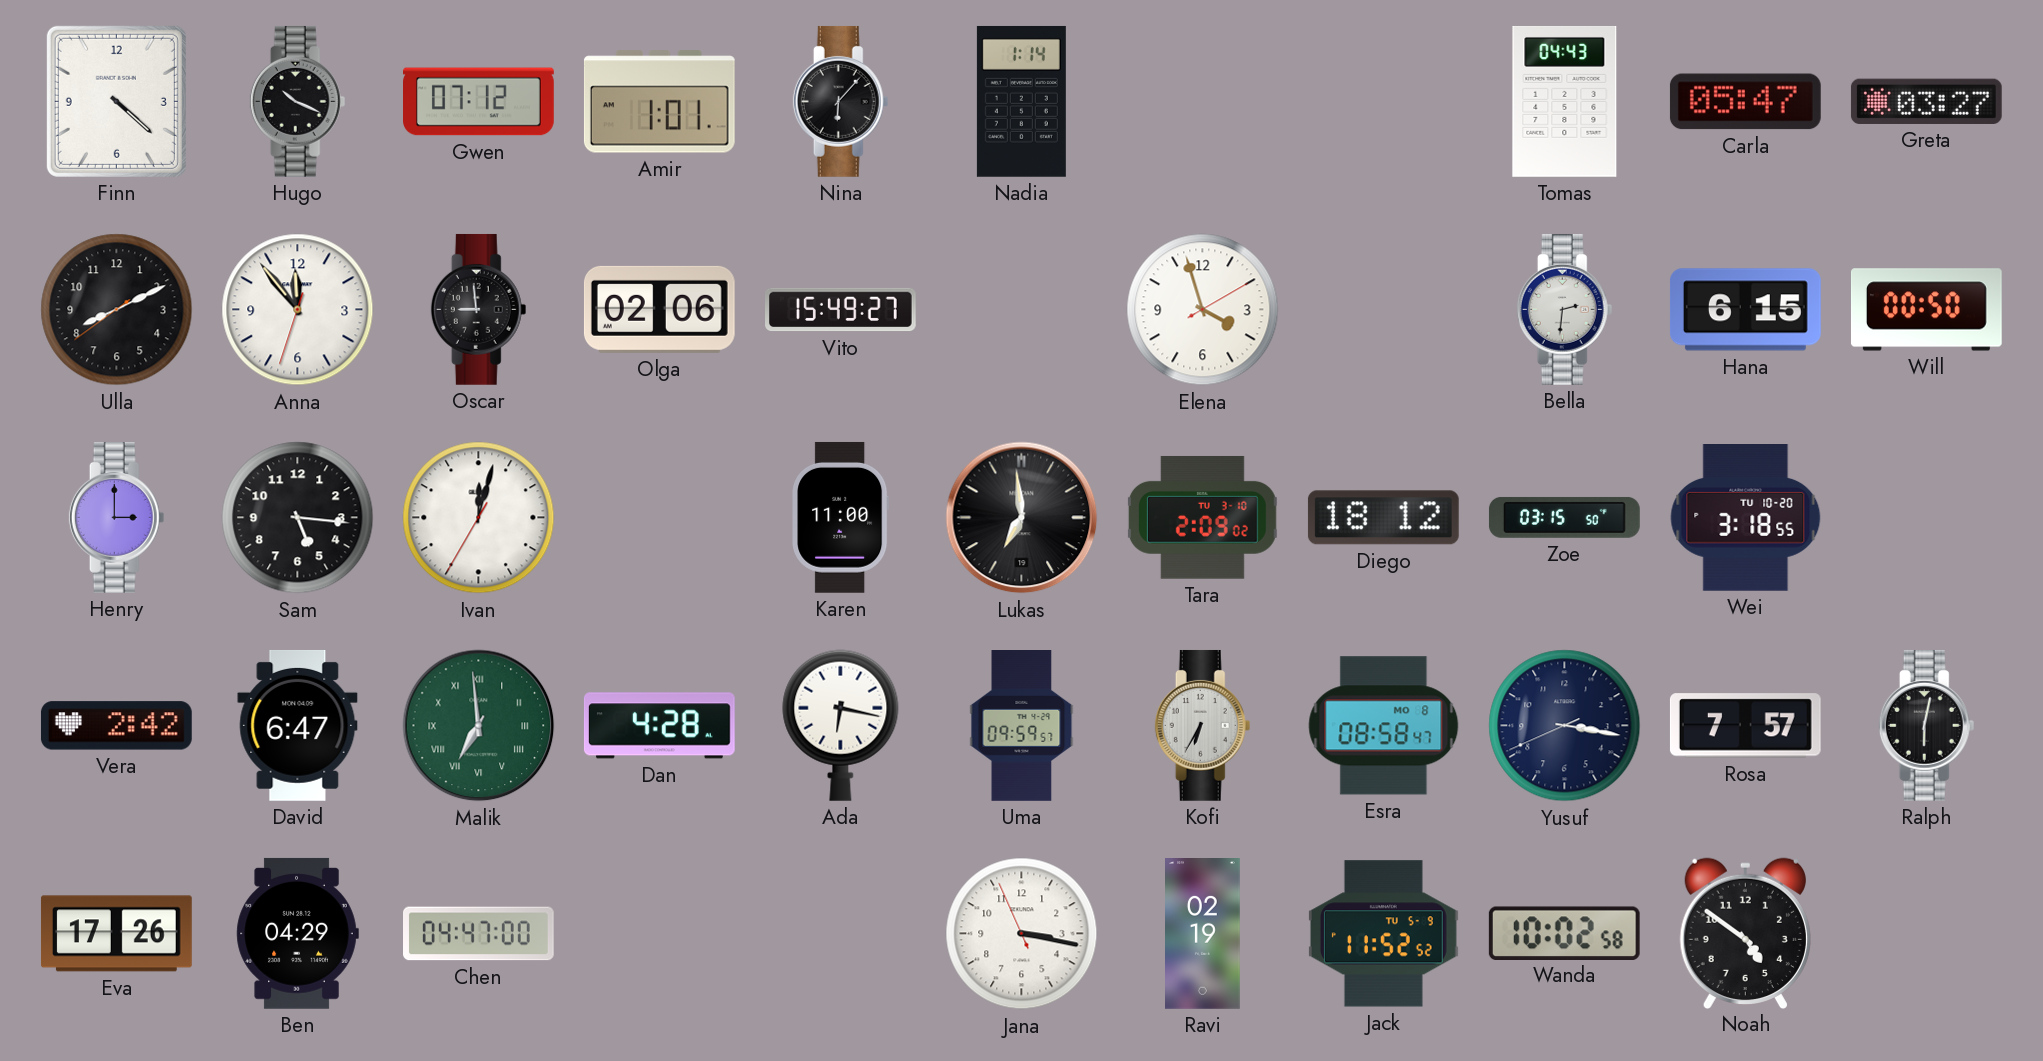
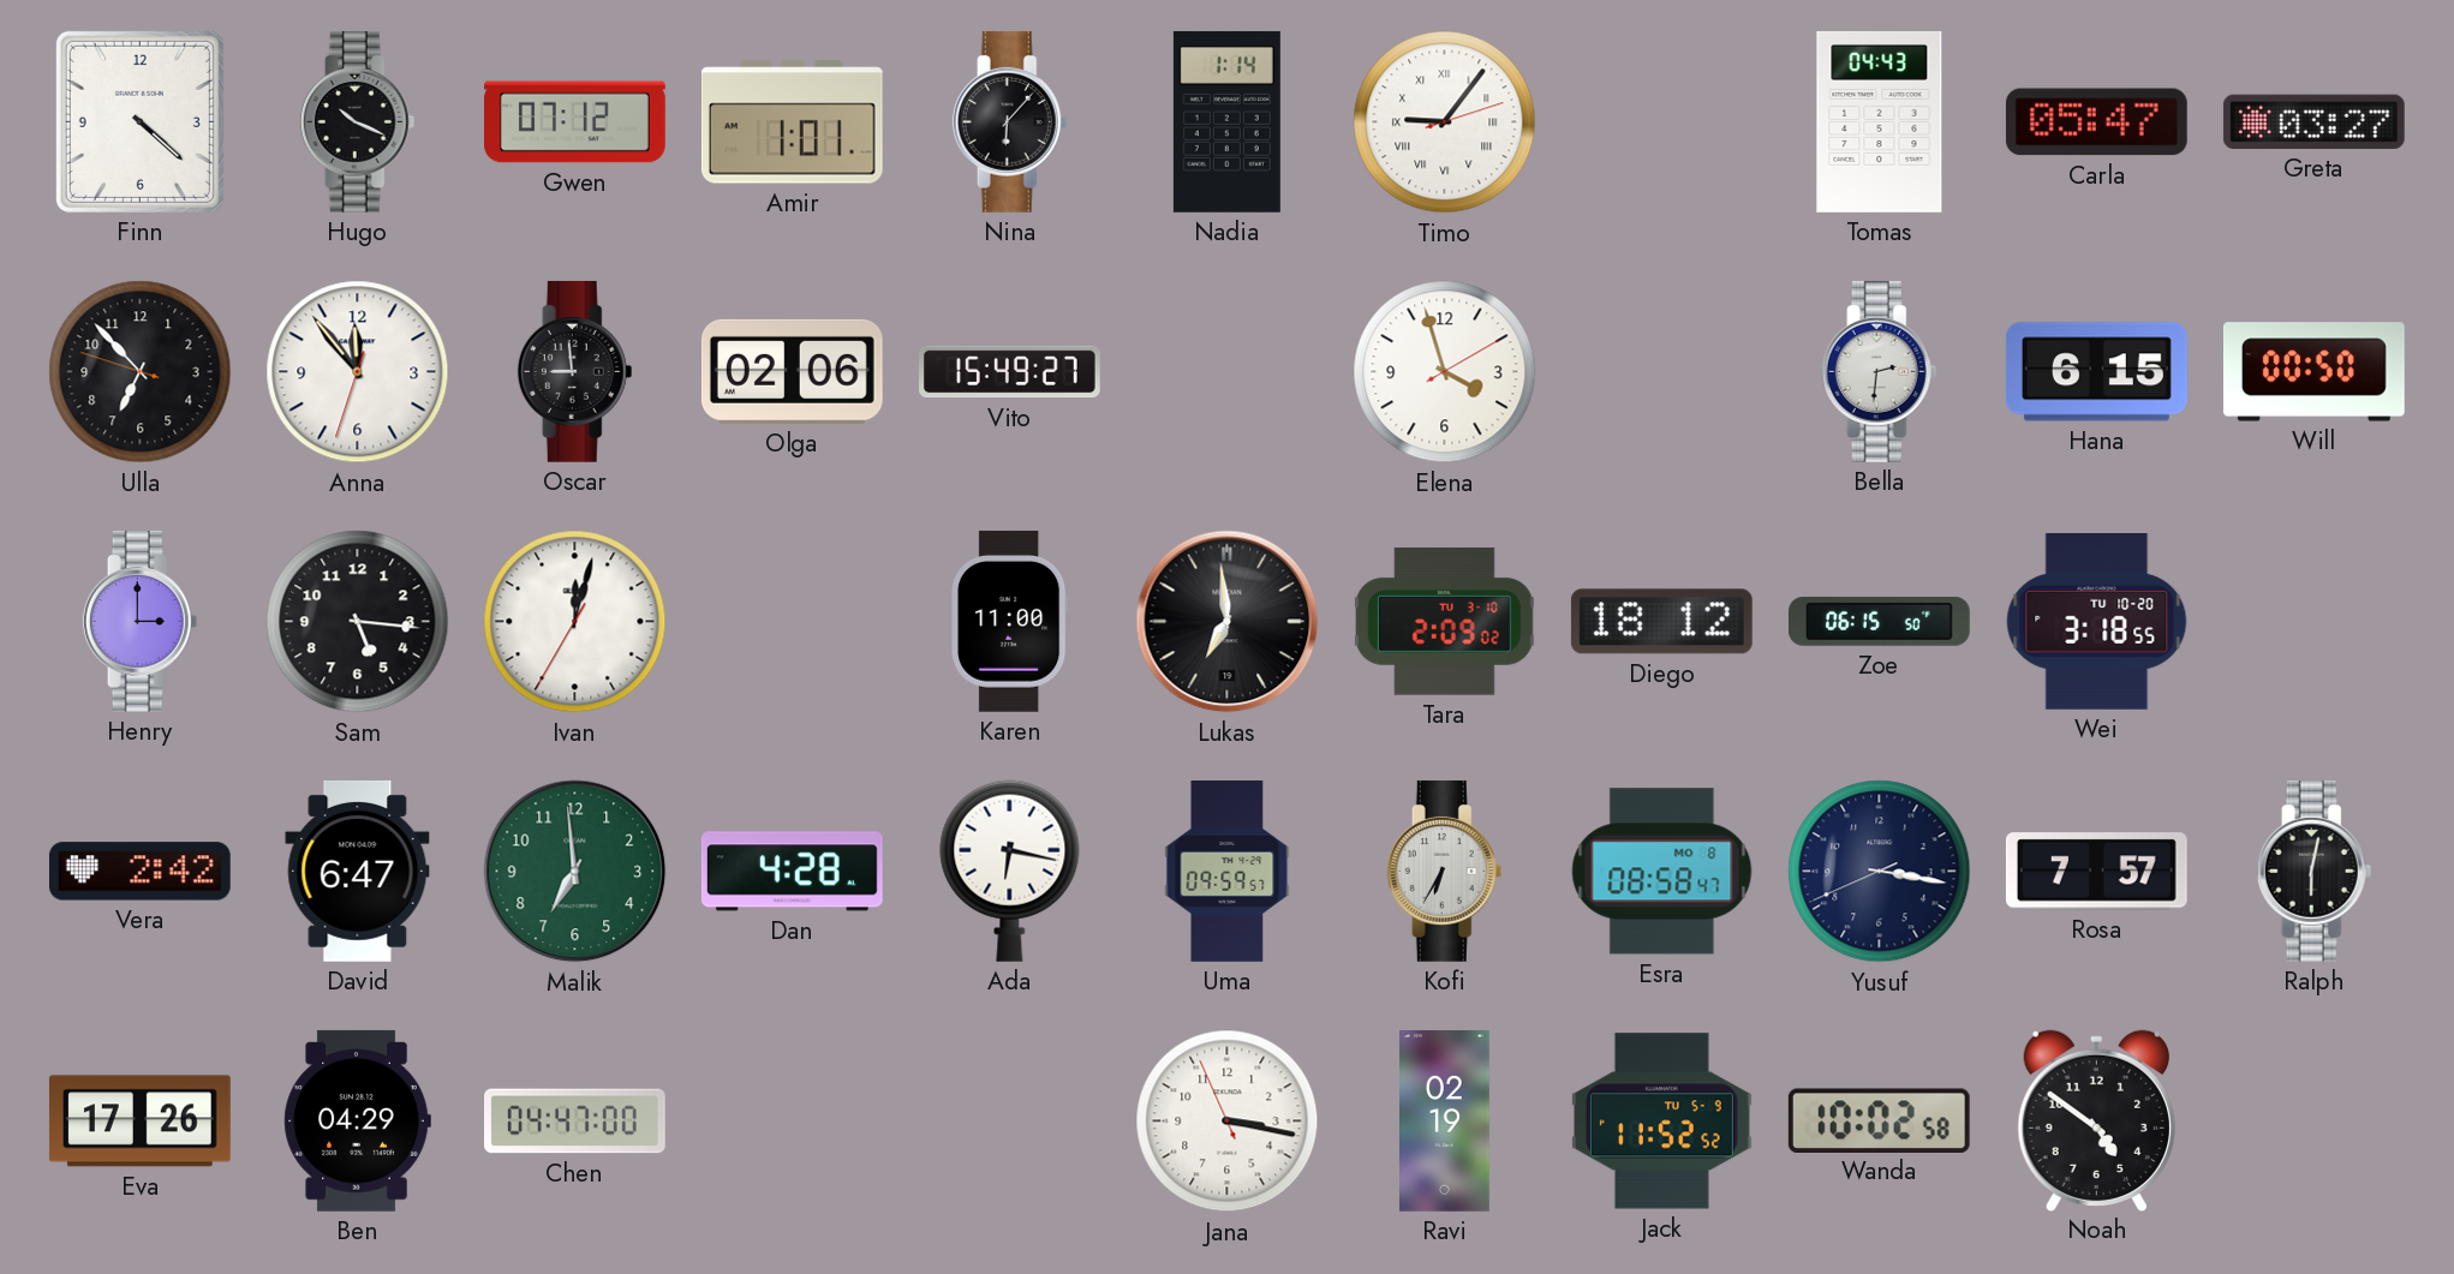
Timo: none -> 9:06
Ulla: 8:10 -> 6:52
Zoe: 03:15 -> 06:15
Malik numerals: Roman -> Arabic
